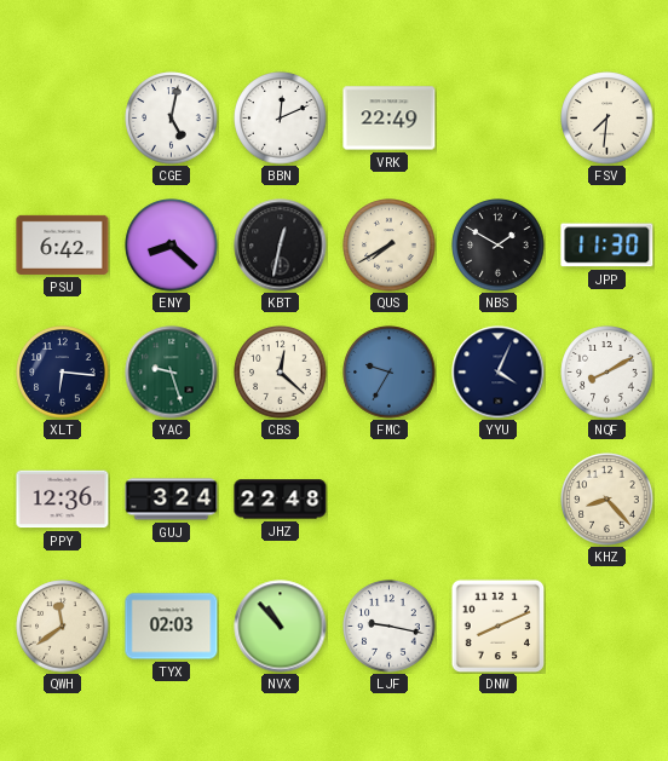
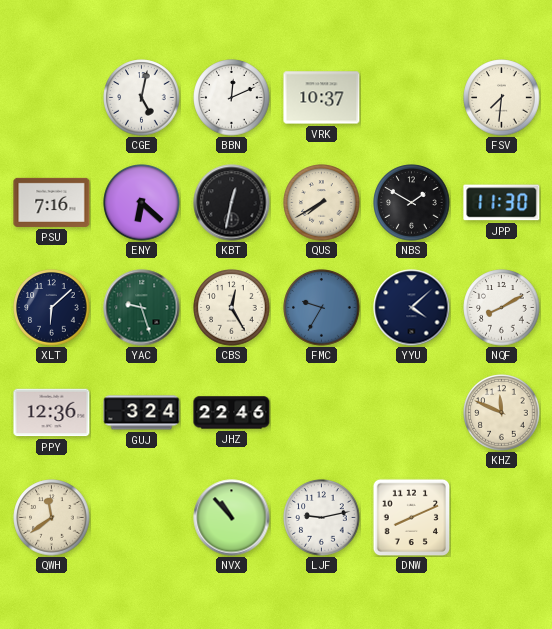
VRK: 22:49 -> 10:37
PSU: 6:42 -> 7:16
ENY: 8:22 -> 6:22
XLT: 6:16 -> 6:08
CBS: 12:22 -> 12:25
YYU: 4:04 -> 4:08
JHZ: 22:48 -> 22:46
KHZ: 8:23 -> 11:49
TYX: 02:03 -> none
LJF: 9:17 -> 9:13
